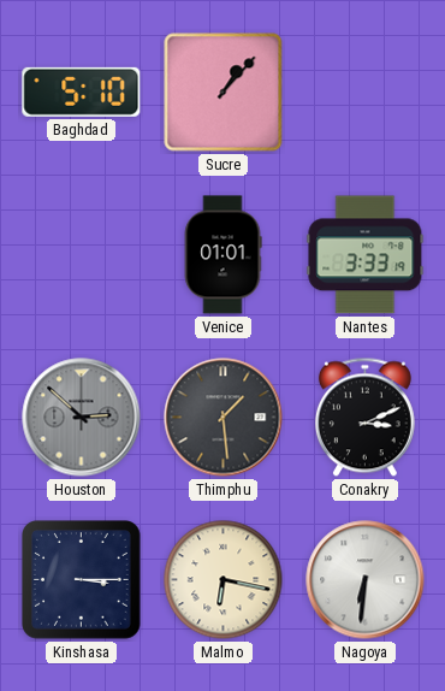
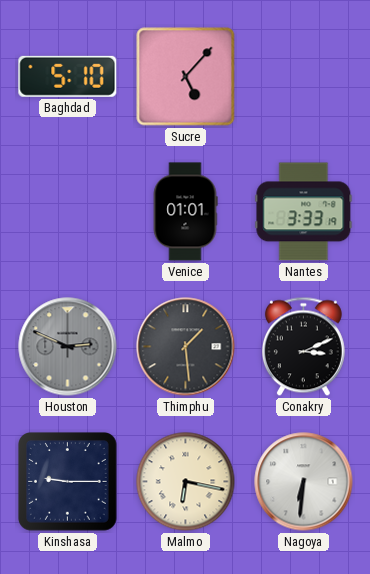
Sucre: 1:07 -> 5:07
Houston: 2:52 -> 2:49
Kinshasa: 3:15 -> 9:15
